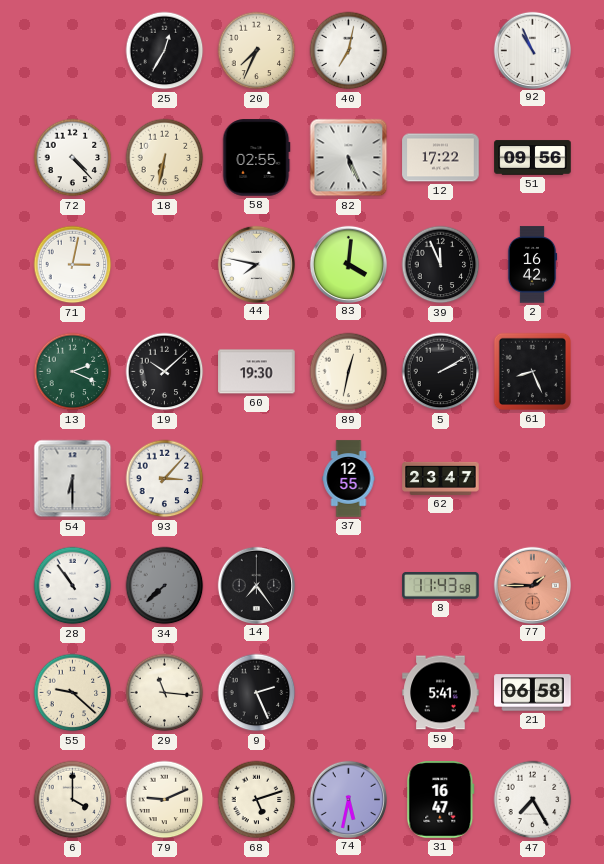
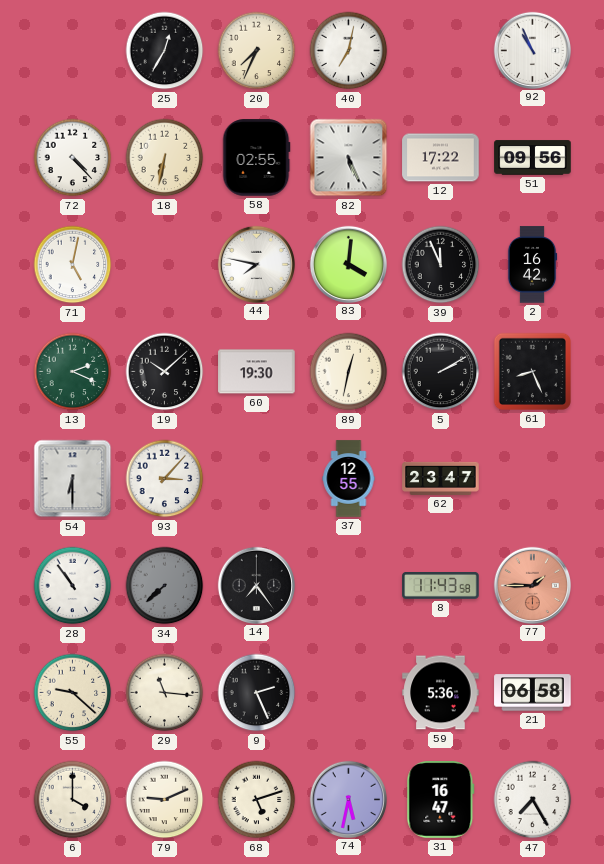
71: 3:02 -> 5:02
59: 5:41 -> 5:36
